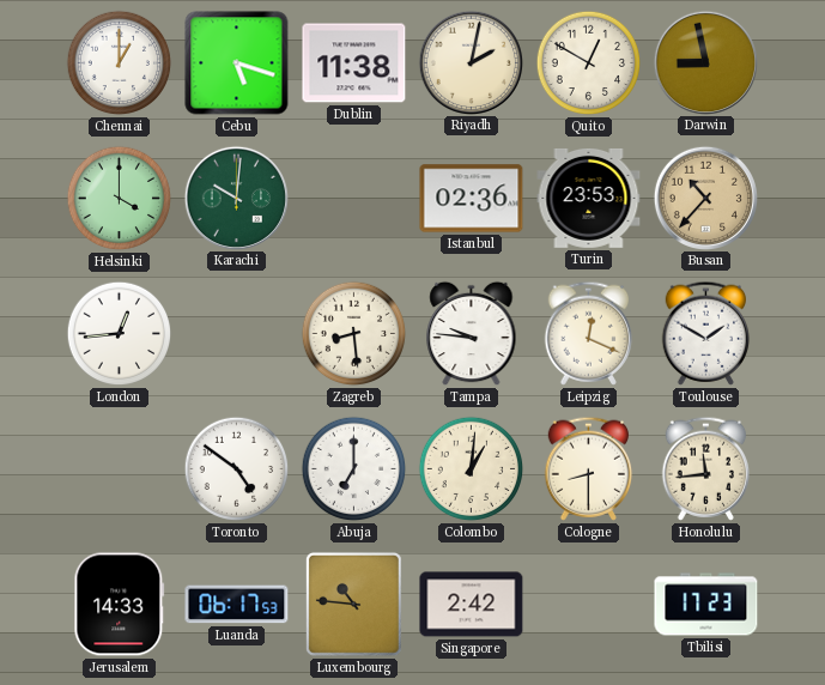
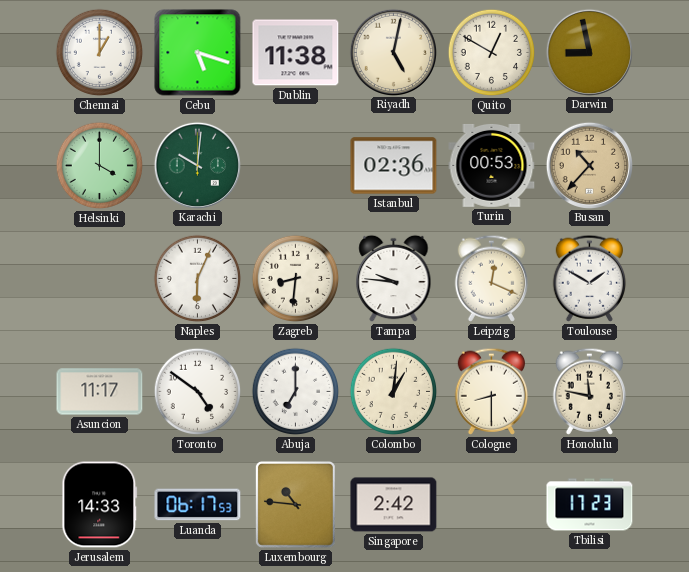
Riyadh: 2:02 -> 5:02
Turin: 23:53 -> 00:53
London: 12:44 -> none
Naples: none -> 6:04
Zagreb: 8:29 -> 8:31
Asuncion: none -> 11:17
Honolulu: 11:44 -> 11:47
